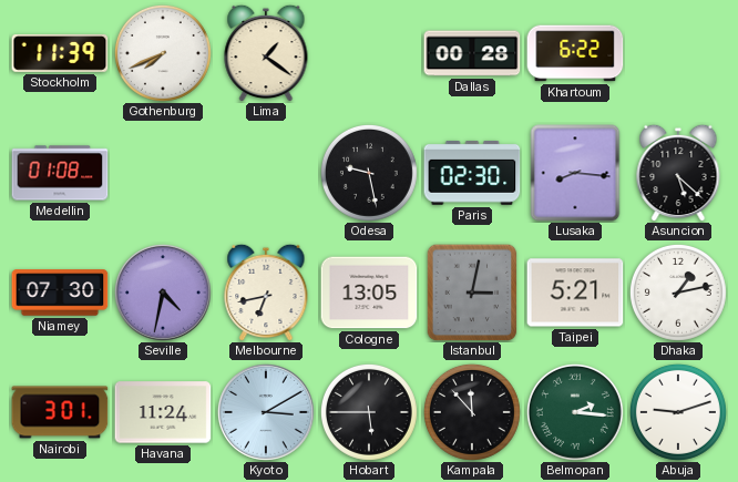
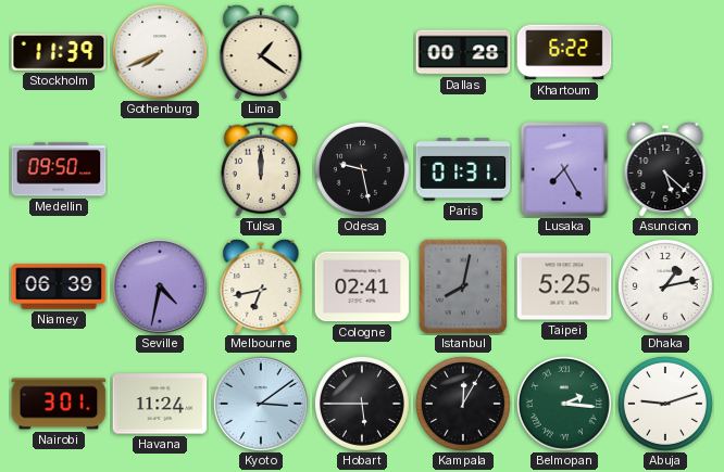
Medellin: 01:08 -> 09:50
Tulsa: none -> 12:00
Paris: 02:30 -> 01:31
Lusaka: 8:16 -> 7:25
Niamey: 07:30 -> 06:39
Cologne: 13:05 -> 02:41
Istanbul: 3:02 -> 8:02
Taipei: 5:21 -> 5:25
Kyoto: 3:10 -> 3:09
Kampala: 11:53 -> 12:05
